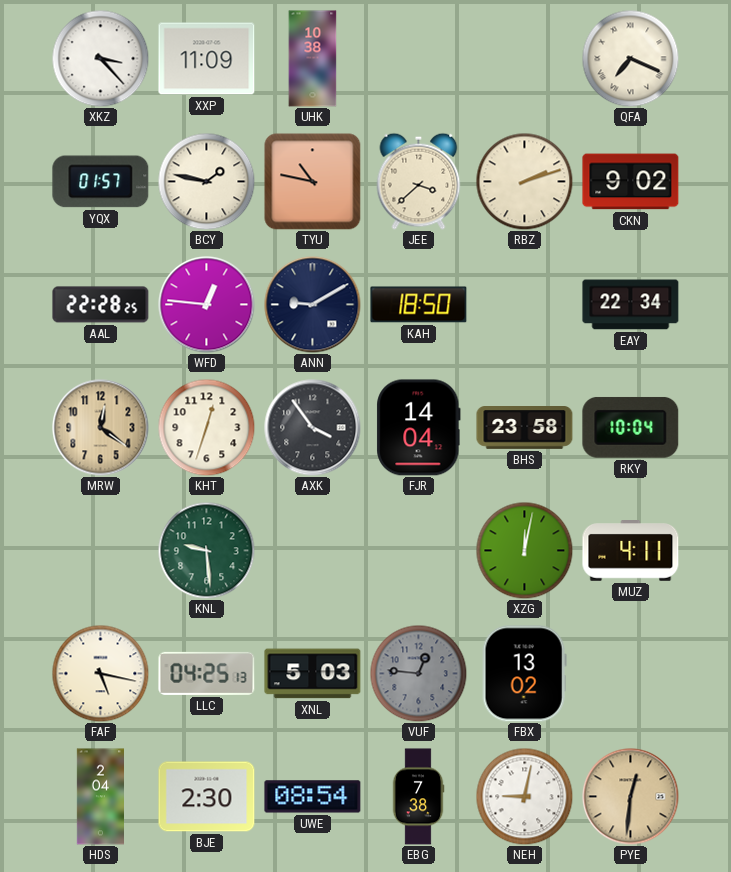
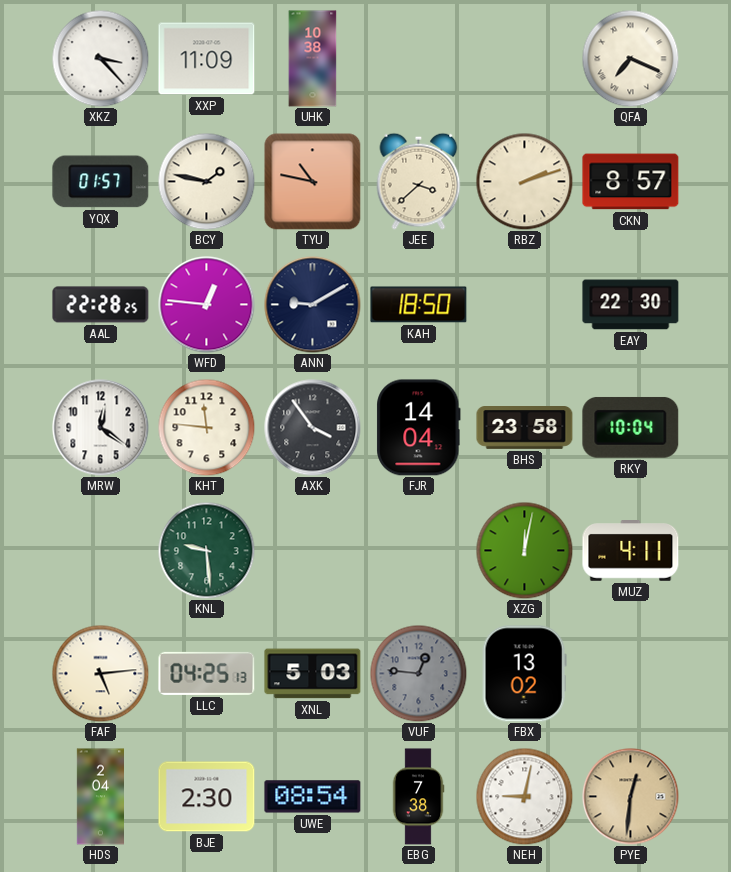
CKN: 9:02 -> 8:57
EAY: 22:34 -> 22:30
MRW dial: champagne -> white
KHT: 12:33 -> 11:46
FAF: 5:17 -> 5:14
